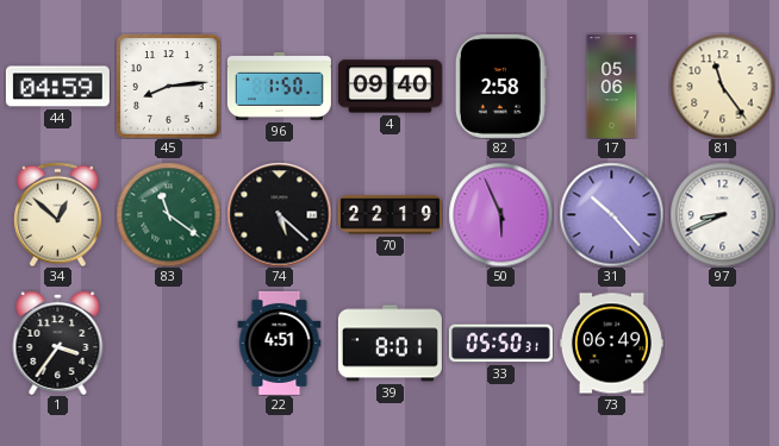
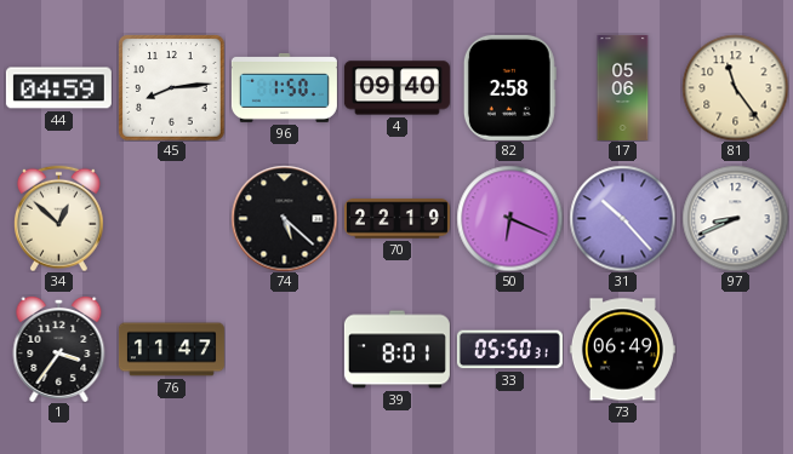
83: 11:21 -> none
50: 5:56 -> 6:19
76: none -> 11:47
22: 4:51 -> none
